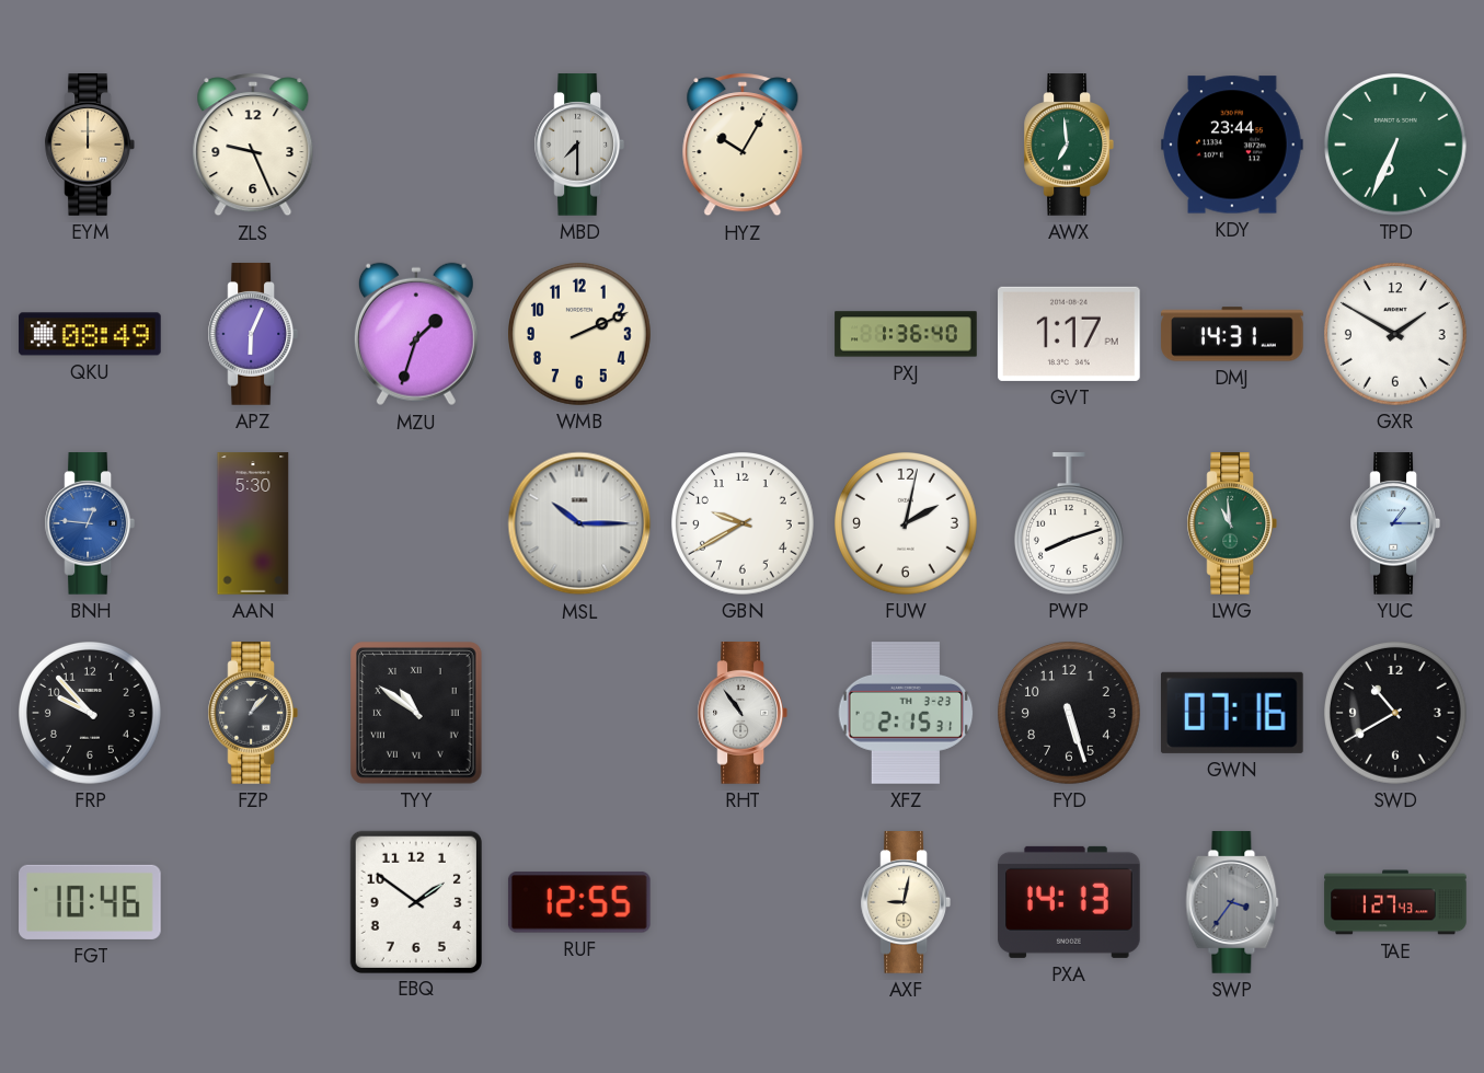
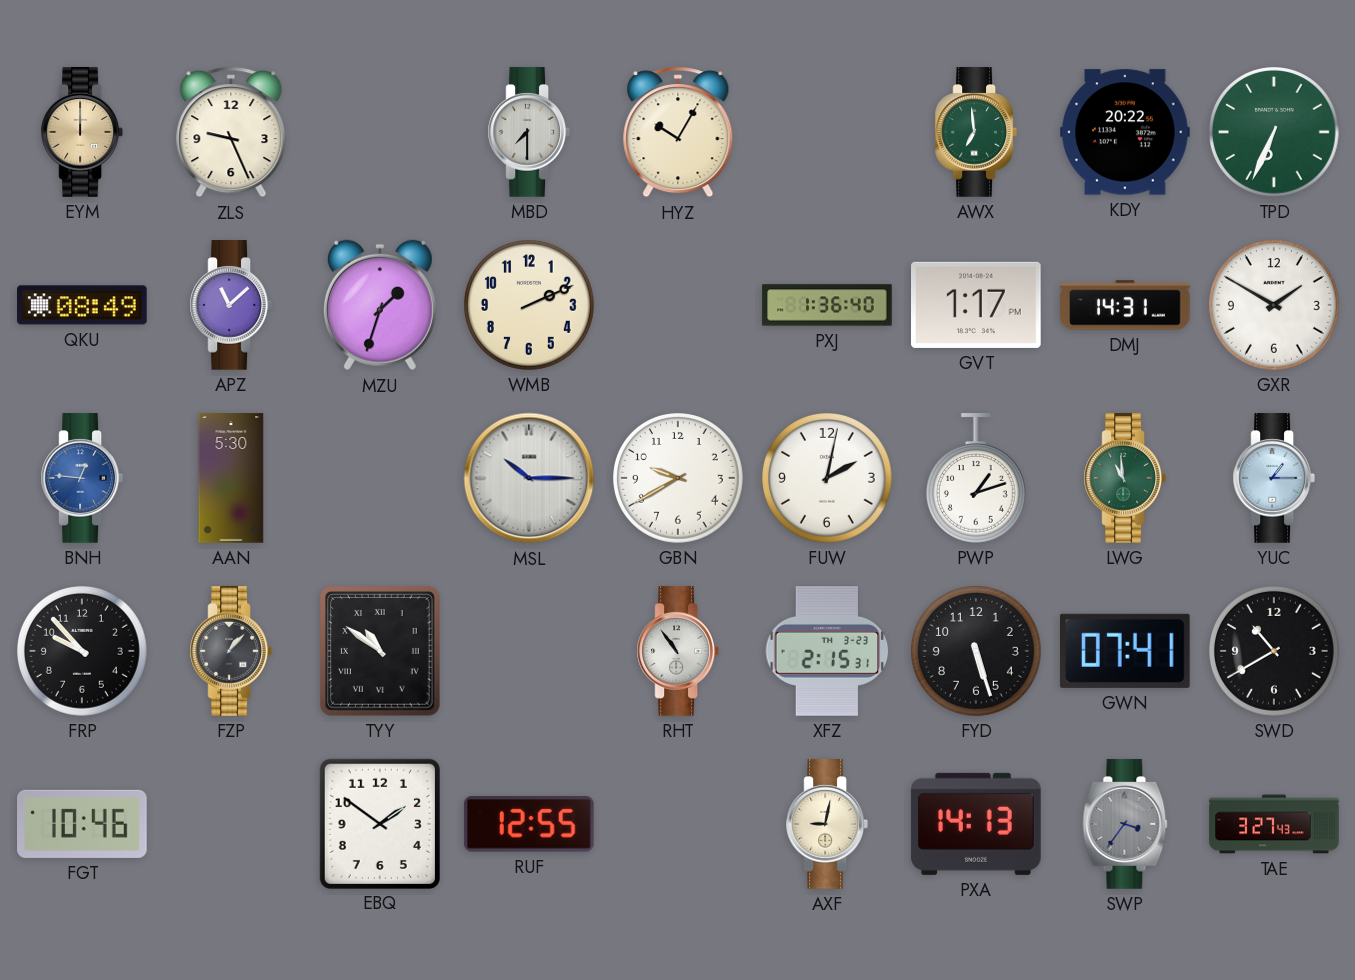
KDY: 23:44 -> 20:22
APZ: 6:04 -> 11:08
PWP: 8:12 -> 1:12
GWN: 07:16 -> 07:41
TAE: 1:27 -> 3:27
